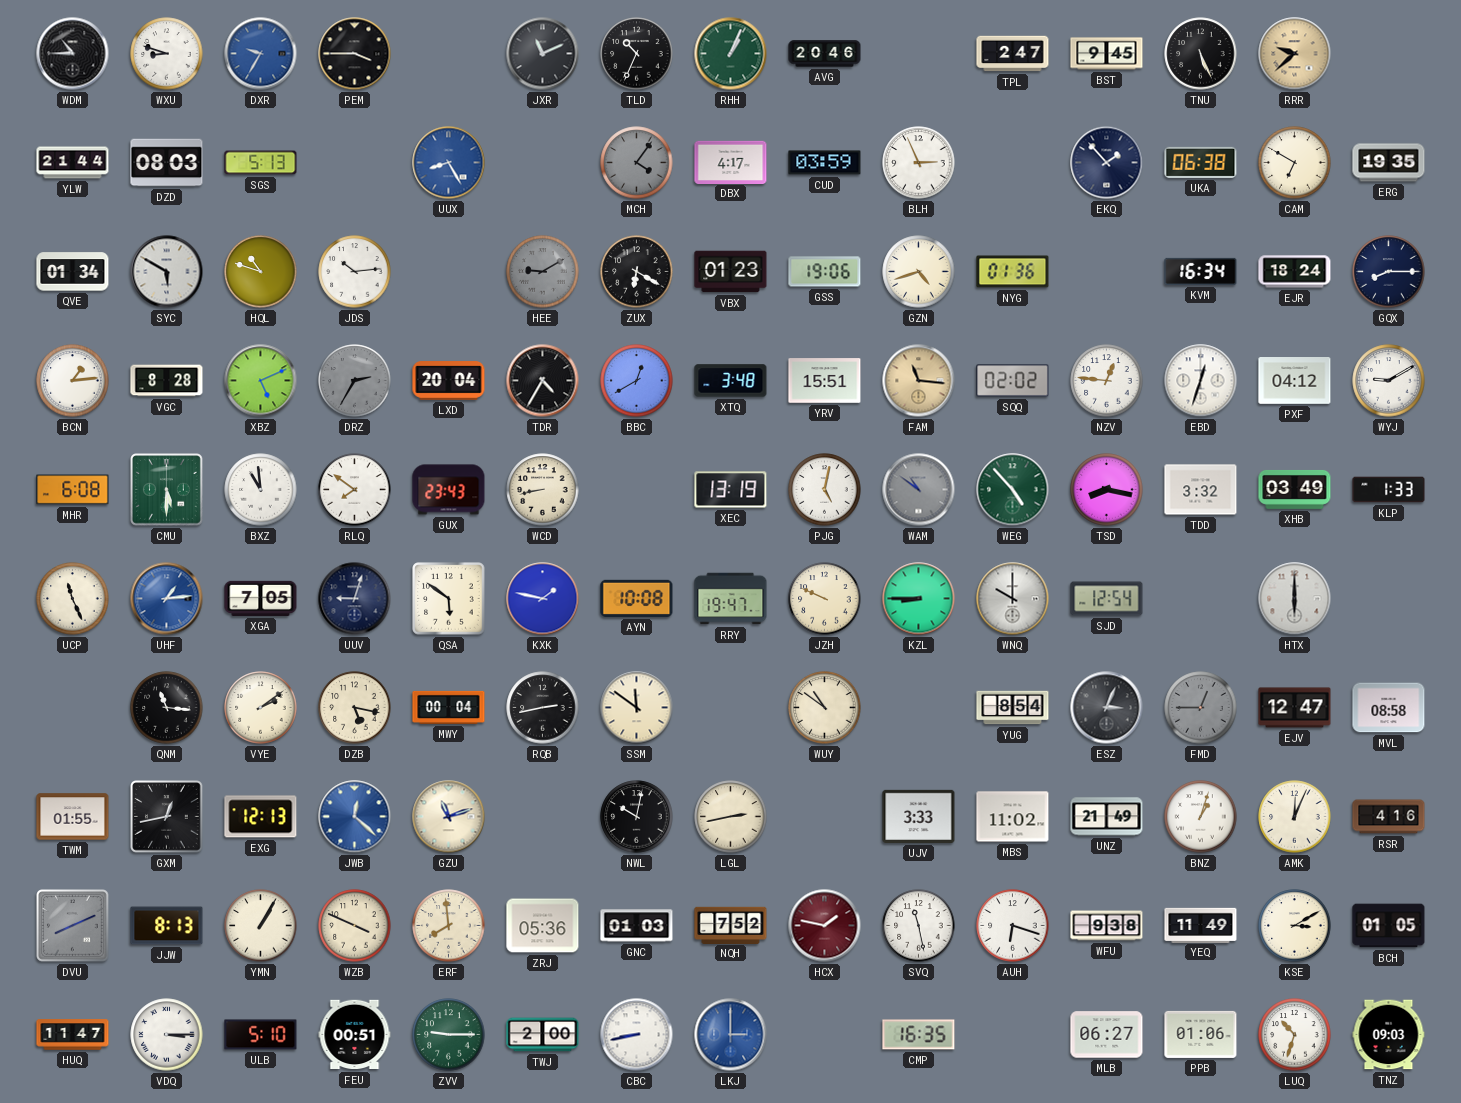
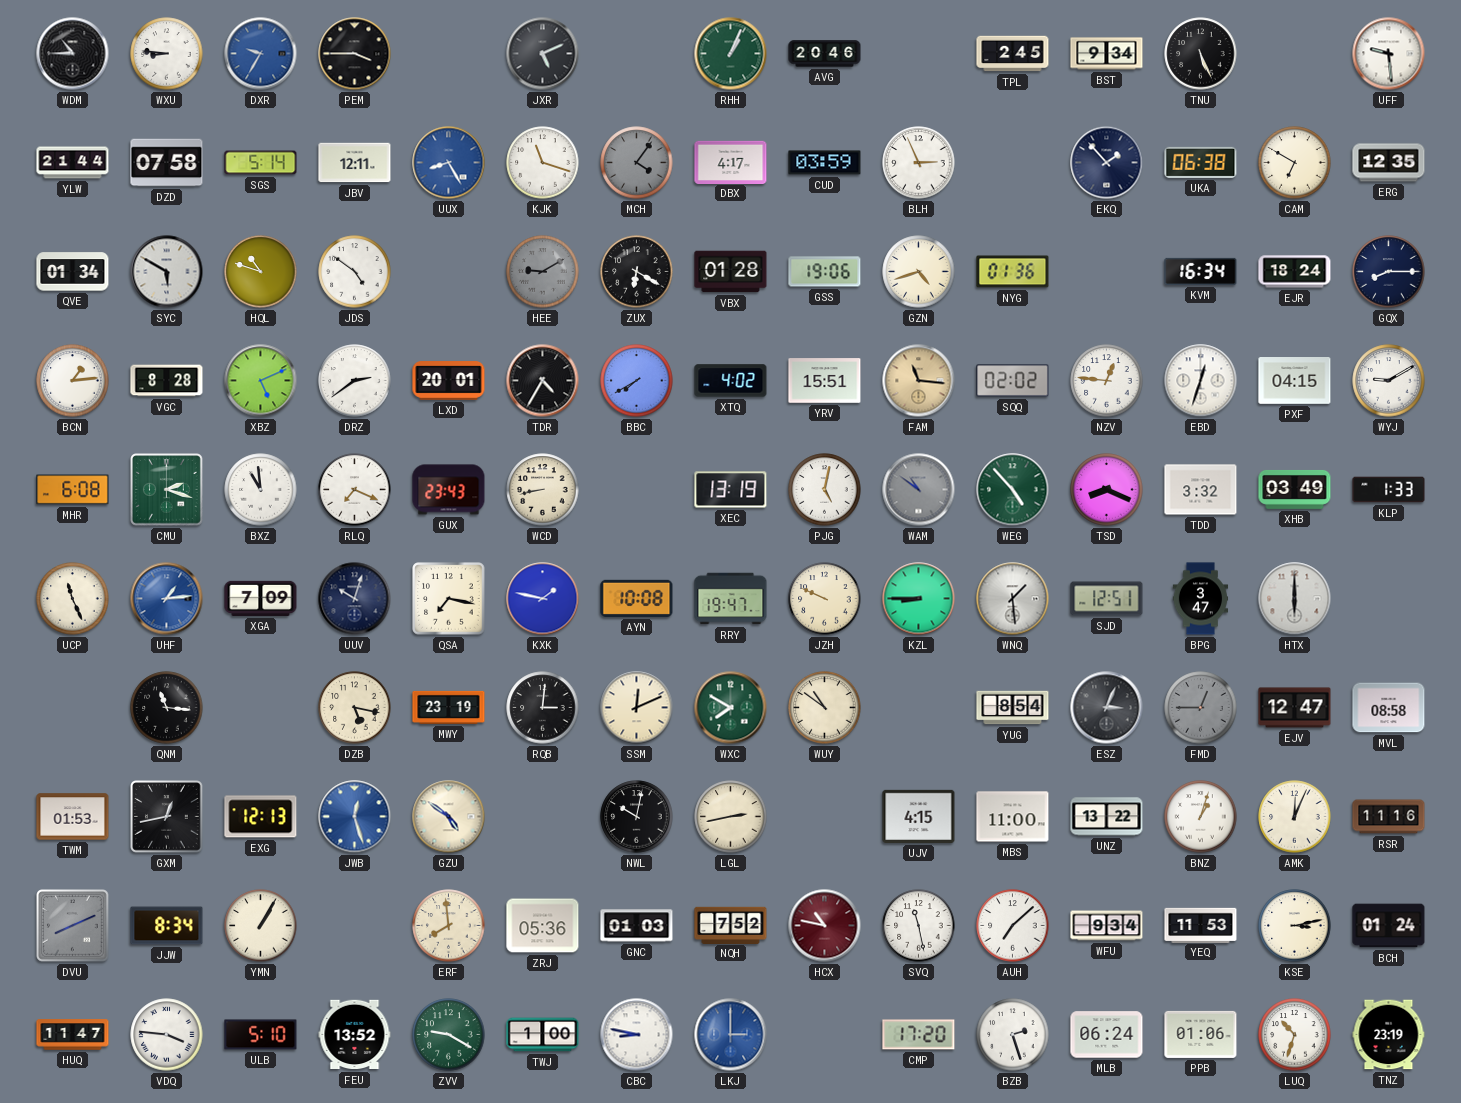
WXU: 8:48 -> 8:46
JXR: 11:11 -> 5:11
TLD: 10:34 -> none
TPL: 2:47 -> 2:45
BST: 9:45 -> 9:34
RRR: 9:38 -> none
UFF: none -> 9:29
DZD: 08:03 -> 07:58
SGS: 5:13 -> 5:14
JBV: none -> 12:11
KJK: none -> 11:18
ERG: 19:35 -> 12:35
JDS: 10:14 -> 4:51
VBX: 01:23 -> 01:28
DRZ: 2:35 -> 2:39
DRZ dial: grey -> white
LXD: 20:04 -> 20:01
BBC: 12:40 -> 7:40
XTQ: 3:48 -> 4:02
PXF: 04:12 -> 04:15
CMU: 5:30 -> 2:18
RLQ: 7:51 -> 7:19
TSD: 8:17 -> 8:19
XGA: 7:05 -> 7:09
UUV: 9:03 -> 10:03
QSA: 5:51 -> 7:17
WNQ: 10:00 -> 1:29
SJD: 12:54 -> 12:51
BPG: none -> 3:47
VYE: 2:09 -> none
MWY: 00:04 -> 23:19
RQB: 2:43 -> 3:01
SSM: 11:51 -> 12:11
WXC: none -> 7:50
TWM: 01:55 -> 01:53
JWB: 12:22 -> 12:27
GZU: 11:12 -> 4:51
UJV: 3:33 -> 4:15
MBS: 11:02 -> 11:00
UNZ: 21:49 -> 13:22
RSR: 4:16 -> 11:16
JJW: 8:13 -> 8:34
WZB: 3:49 -> none
HCX: 1:47 -> 10:47
AUH: 6:18 -> 7:08
WFU: 9:38 -> 9:34
YEQ: 11:49 -> 11:53
KSE: 3:10 -> 3:13
BCH: 01:05 -> 01:24
VDQ: 3:15 -> 3:46
FEU: 00:51 -> 13:52
ZVV: 9:15 -> 9:20
TWJ: 2:00 -> 1:00
CBC: 8:43 -> 8:47
CMP: 16:35 -> 17:20
BZB: none -> 2:27
MLB: 06:27 -> 06:24
TNZ: 09:03 -> 23:19
